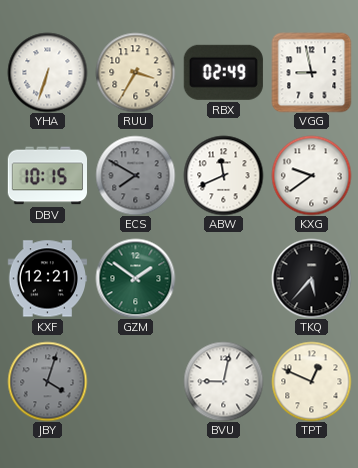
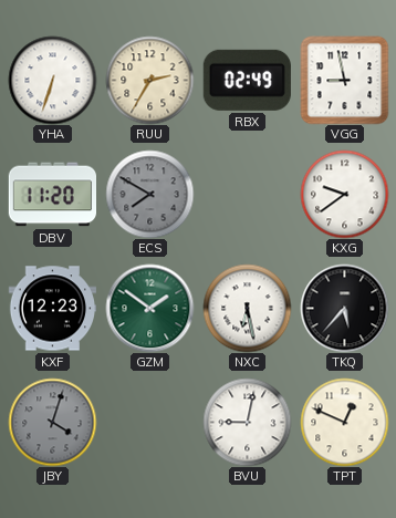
RUU: 3:35 -> 2:35
DBV: 10:15 -> 11:20
ABW: 11:41 -> none
KXF: 12:21 -> 12:23
NXC: none -> 6:28
